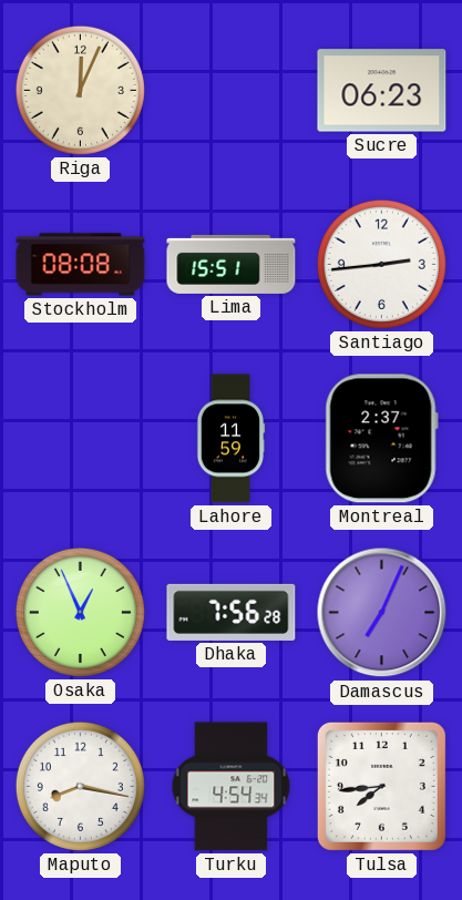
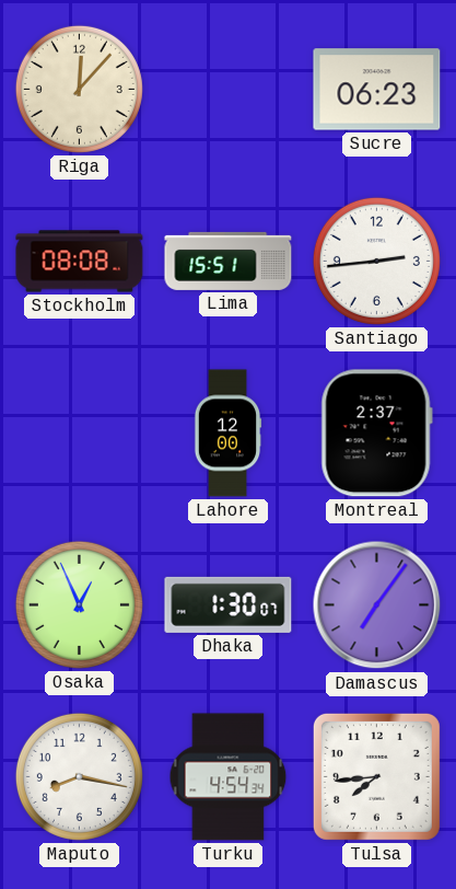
Riga: 12:04 -> 12:07
Lahore: 11:59 -> 12:00
Dhaka: 7:56 -> 1:30
Damascus: 7:04 -> 7:06
